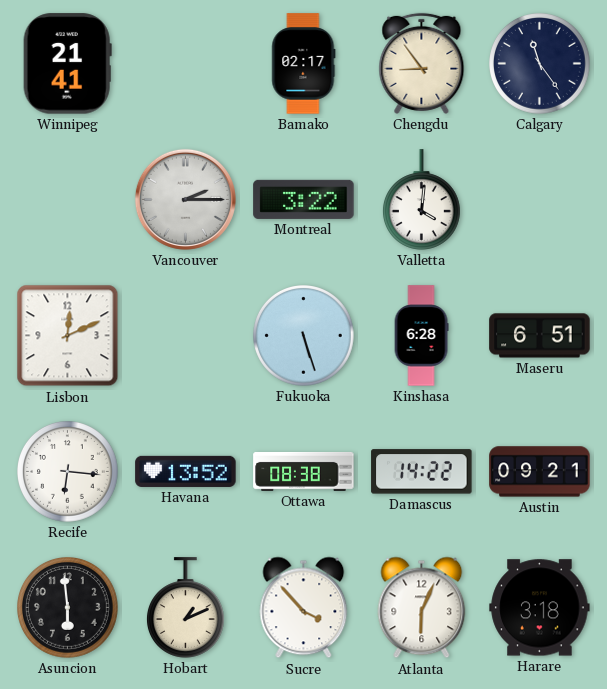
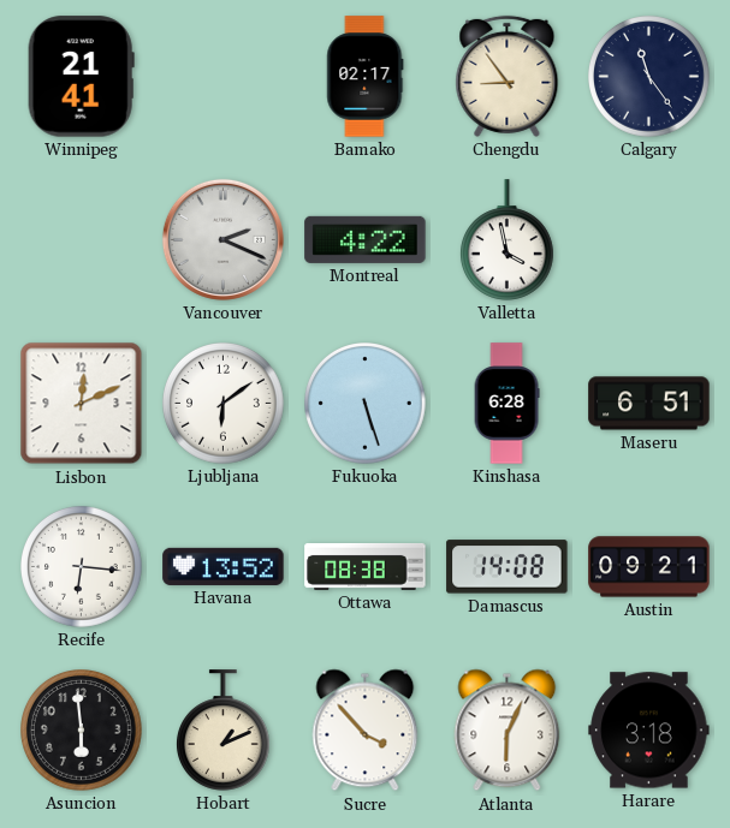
Vancouver: 2:15 -> 2:19
Montreal: 3:22 -> 4:22
Valletta: 4:01 -> 3:58
Ljubljana: none -> 6:09
Damascus: 14:22 -> 14:08
